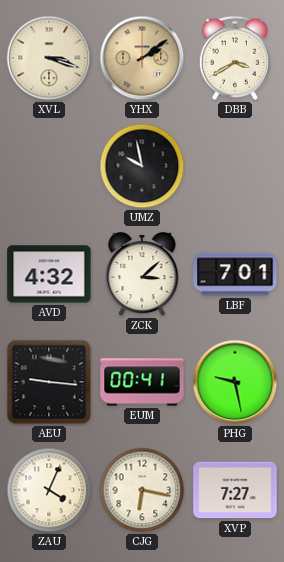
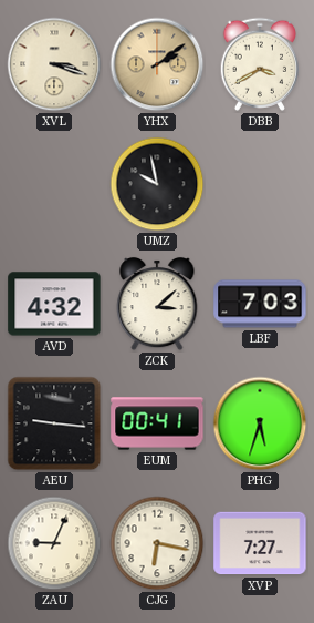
LBF: 7:01 -> 7:03
PHG: 9:28 -> 5:33
ZAU: 4:04 -> 9:04
